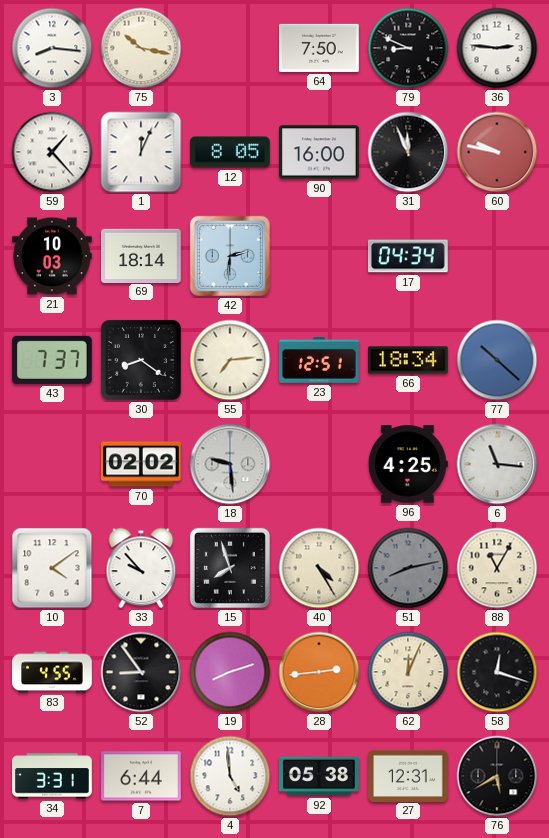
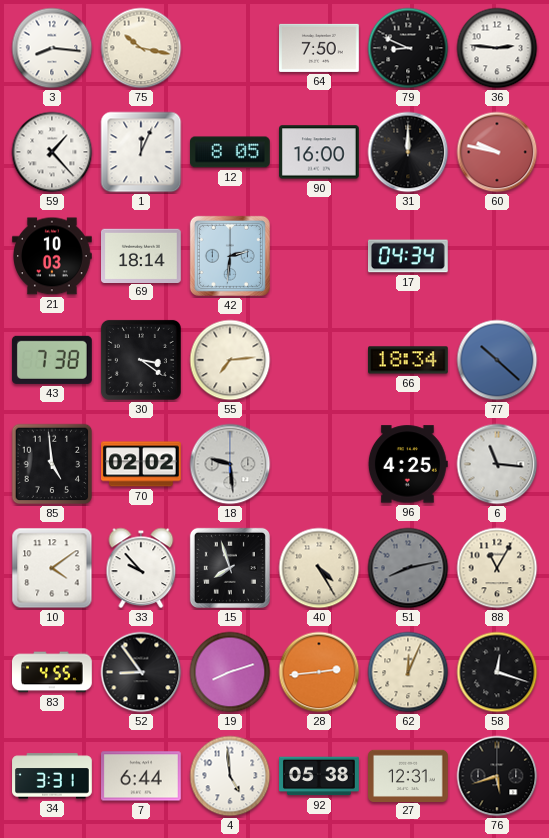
31: 11:56 -> 12:00
43: 7:37 -> 7:38
30: 8:21 -> 3:21
23: 12:51 -> none
85: none -> 4:59
76: 5:40 -> 5:42
